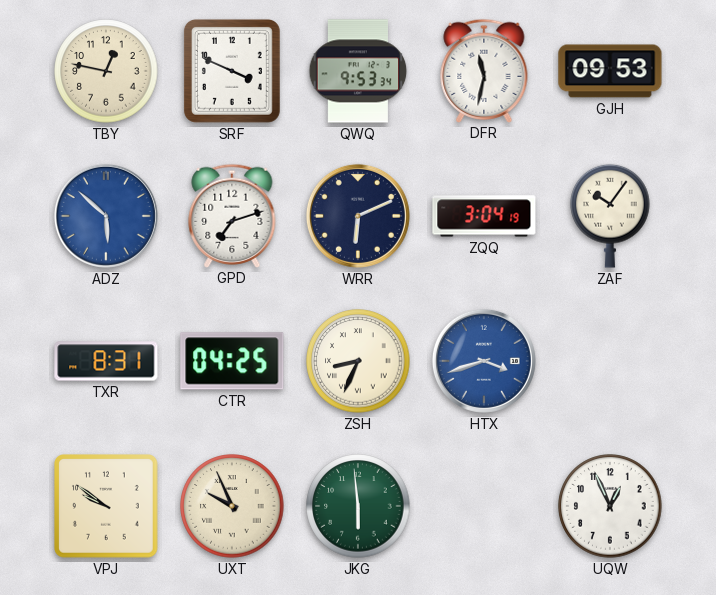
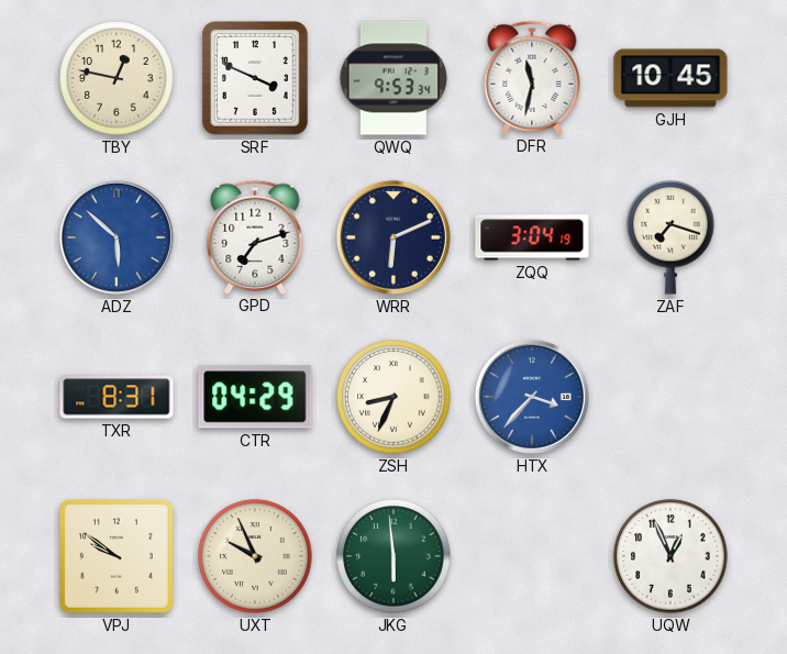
GJH: 09:53 -> 10:45
ZAF: 10:06 -> 7:18
CTR: 04:25 -> 04:29
HTX: 3:42 -> 3:37
